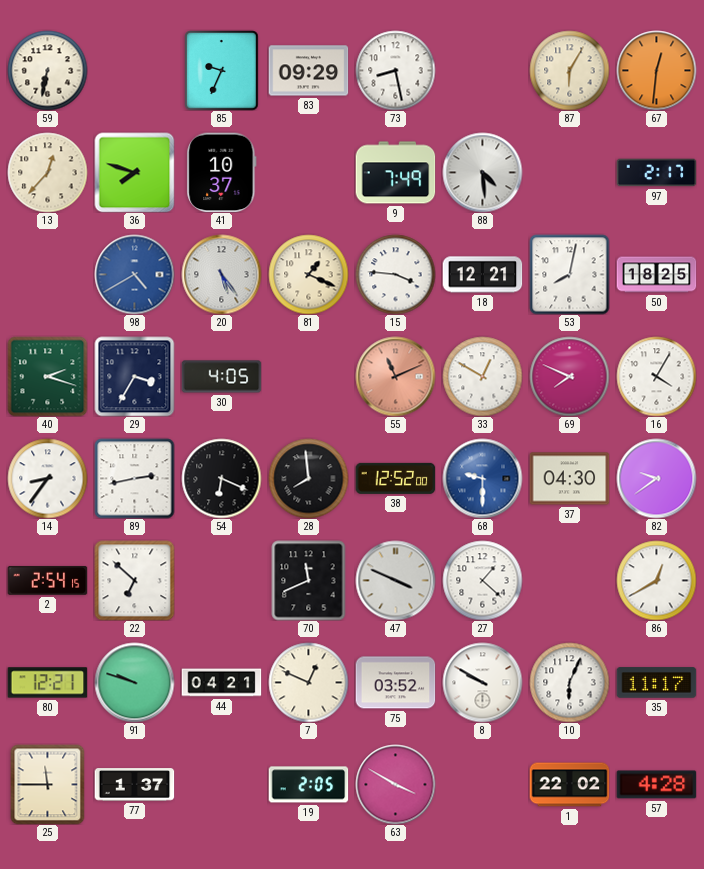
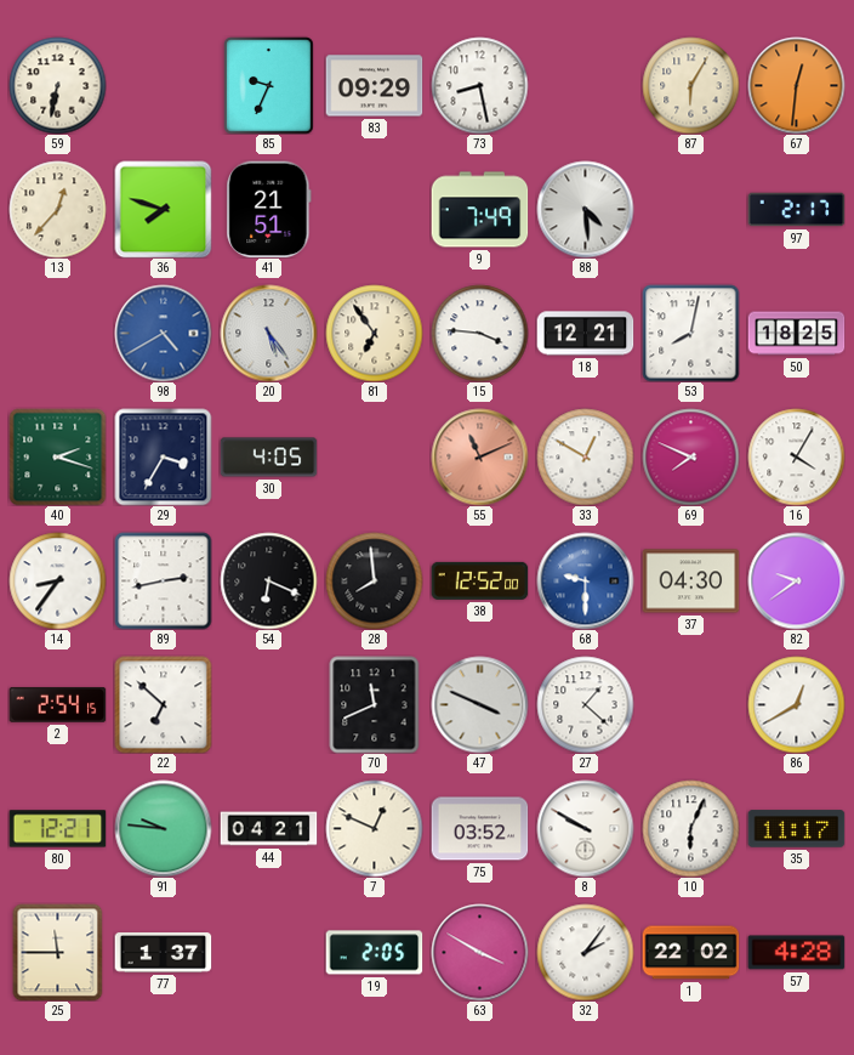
41: 10:37 -> 21:51
81: 1:19 -> 6:54
91: 9:48 -> 9:46
32: none -> 2:06
